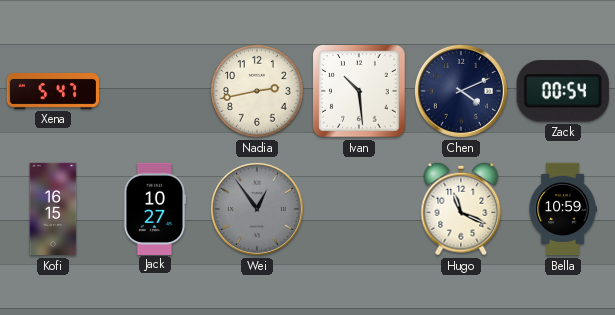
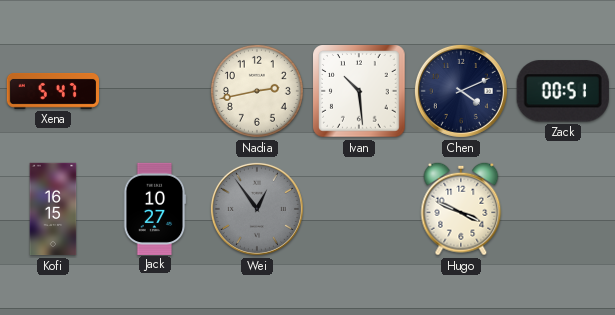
Zack: 00:54 -> 00:51
Hugo: 11:19 -> 3:49
Bella: 10:59 -> none
